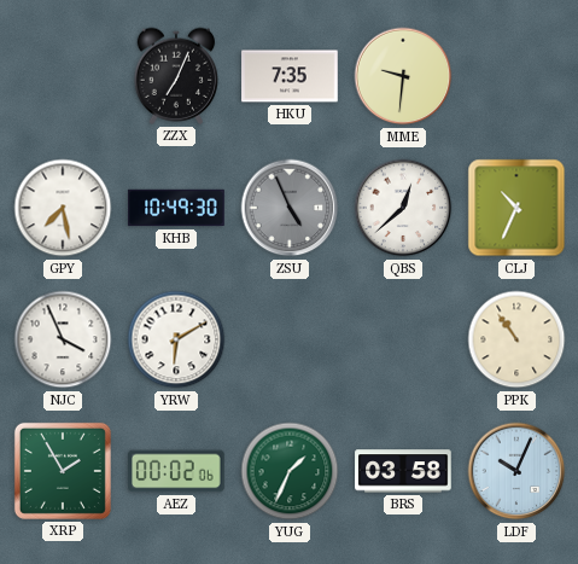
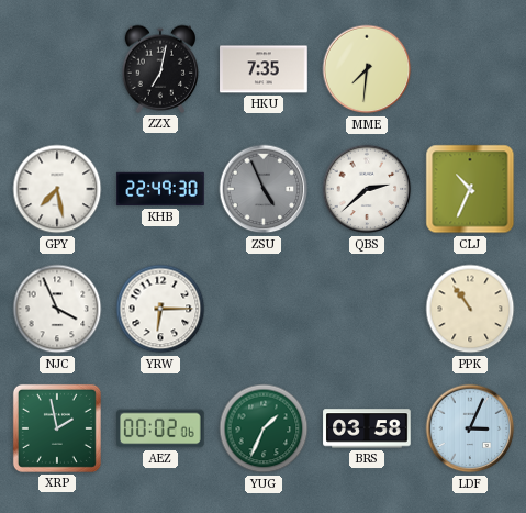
ZZX: 7:04 -> 7:02
MME: 9:31 -> 7:31
KHB: 10:49 -> 22:49
QBS: 12:38 -> 2:38
YRW: 6:10 -> 6:15
XRP: 1:55 -> 1:58
LDF: 10:04 -> 3:04
